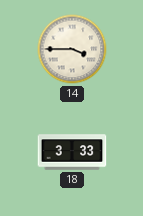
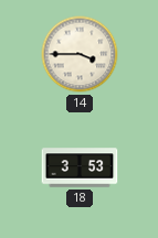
18: 3:33 -> 3:53
